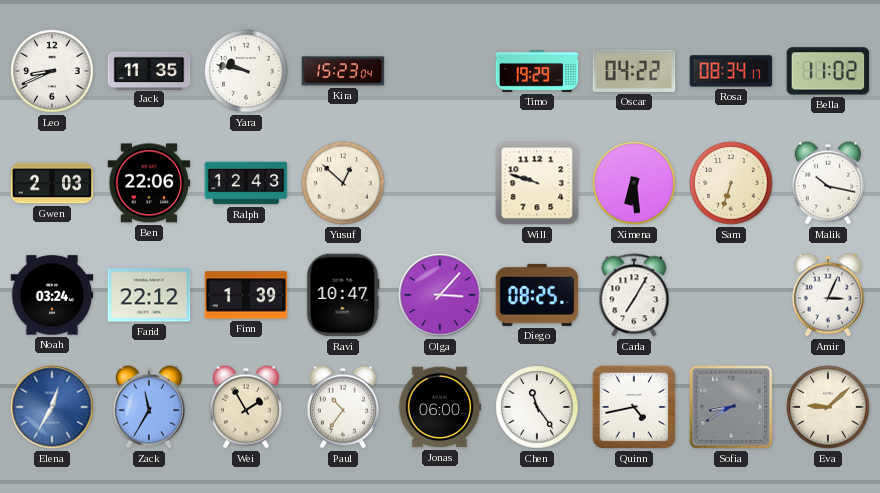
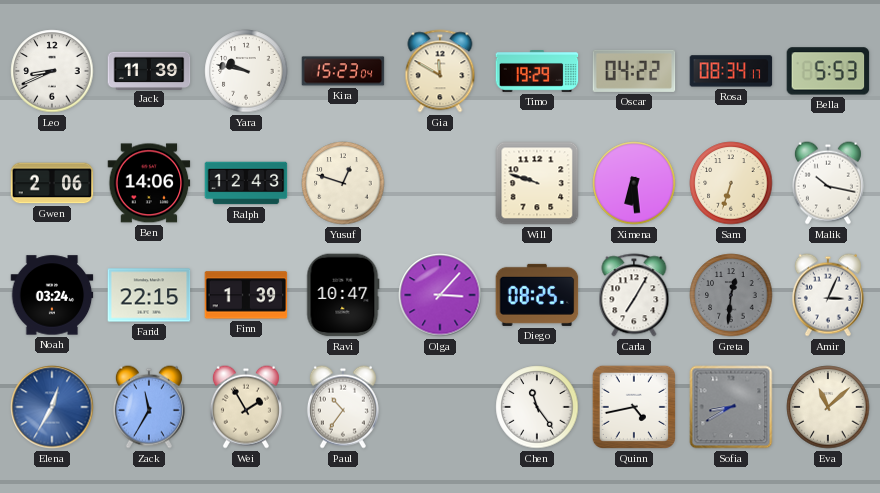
Jack: 11:35 -> 11:39
Gia: none -> 11:50
Bella: 11:02 -> 5:53
Gwen: 2:03 -> 2:06
Ben: 22:06 -> 14:06
Yusuf: 12:52 -> 12:48
Farid: 22:12 -> 22:15
Greta: none -> 12:31
Jonas: 06:00 -> none
Eva: 9:08 -> 11:08
